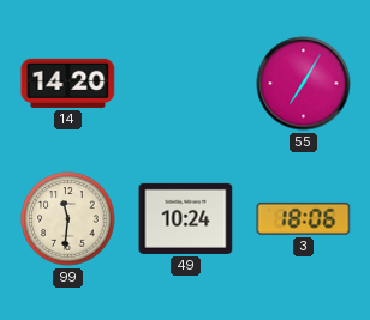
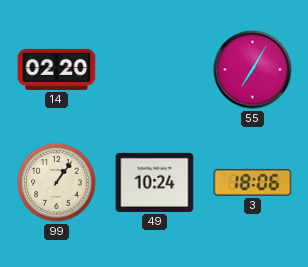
14: 14:20 -> 02:20
99: 11:31 -> 1:06
